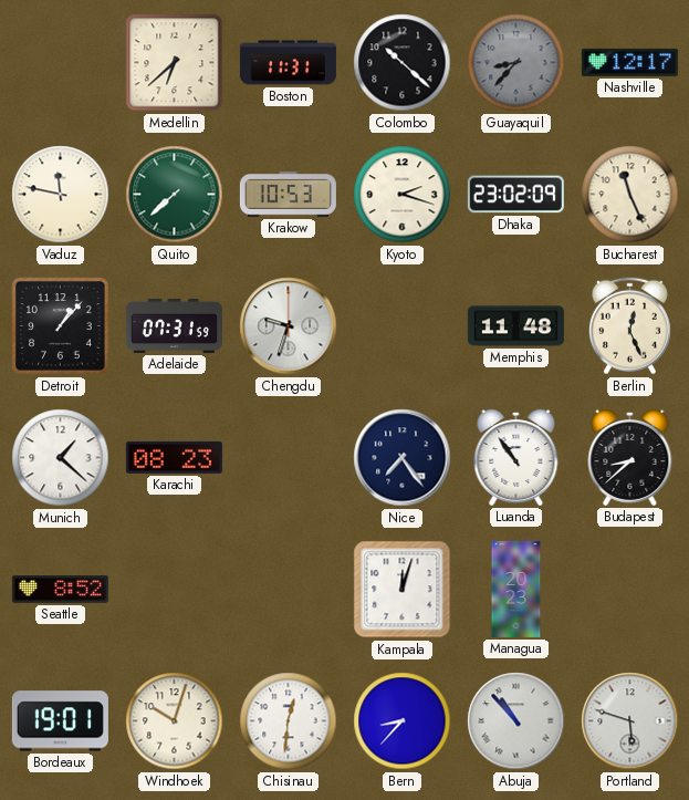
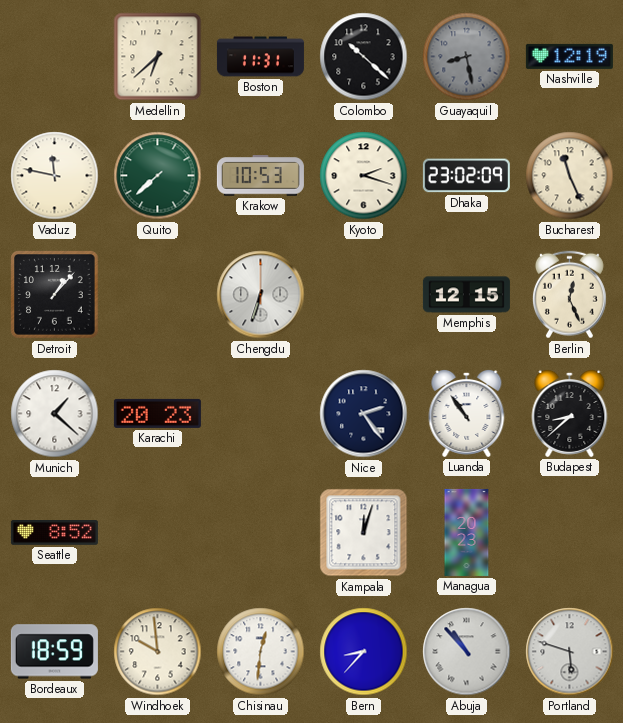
Guayaquil: 8:37 -> 8:28
Nashville: 12:17 -> 12:19
Adelaide: 07:31 -> none
Chengdu: 9:33 -> 6:33
Memphis: 11:48 -> 12:15
Karachi: 08:23 -> 20:23
Nice: 7:24 -> 2:24
Bordeaux: 19:01 -> 18:59
Windhoek: 10:03 -> 9:59
